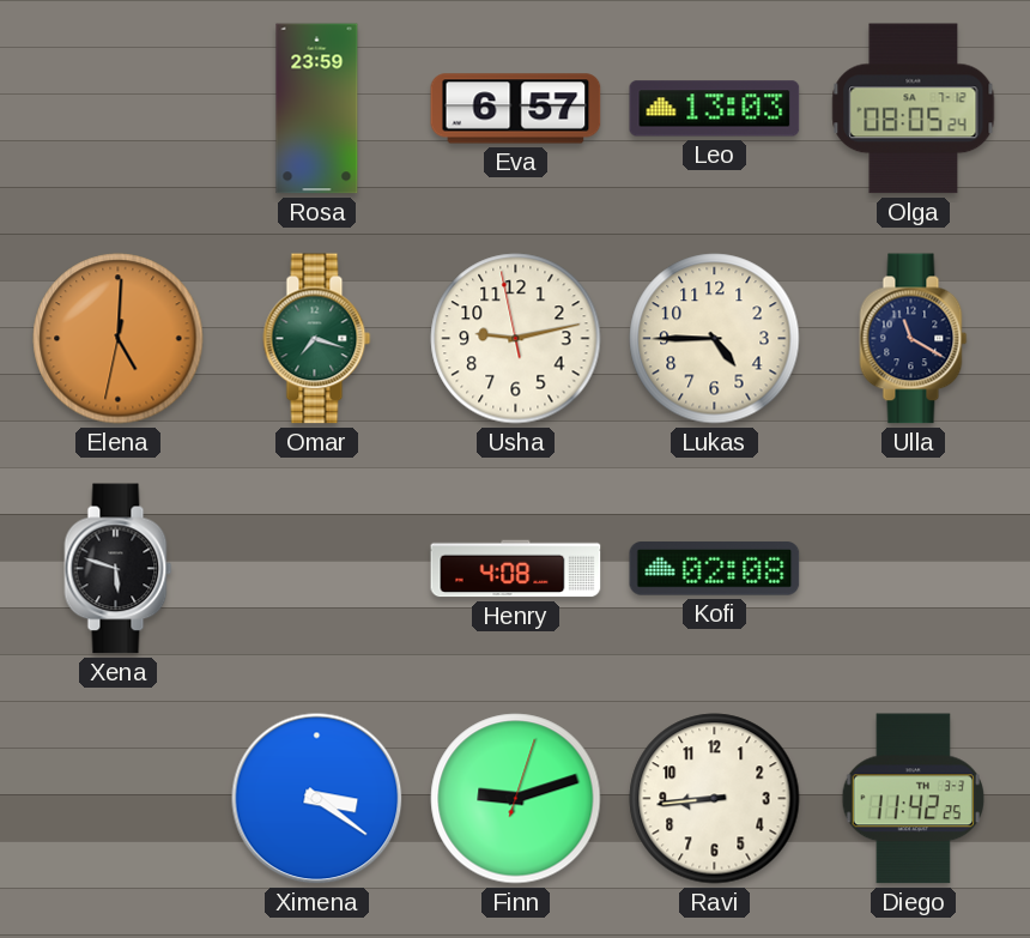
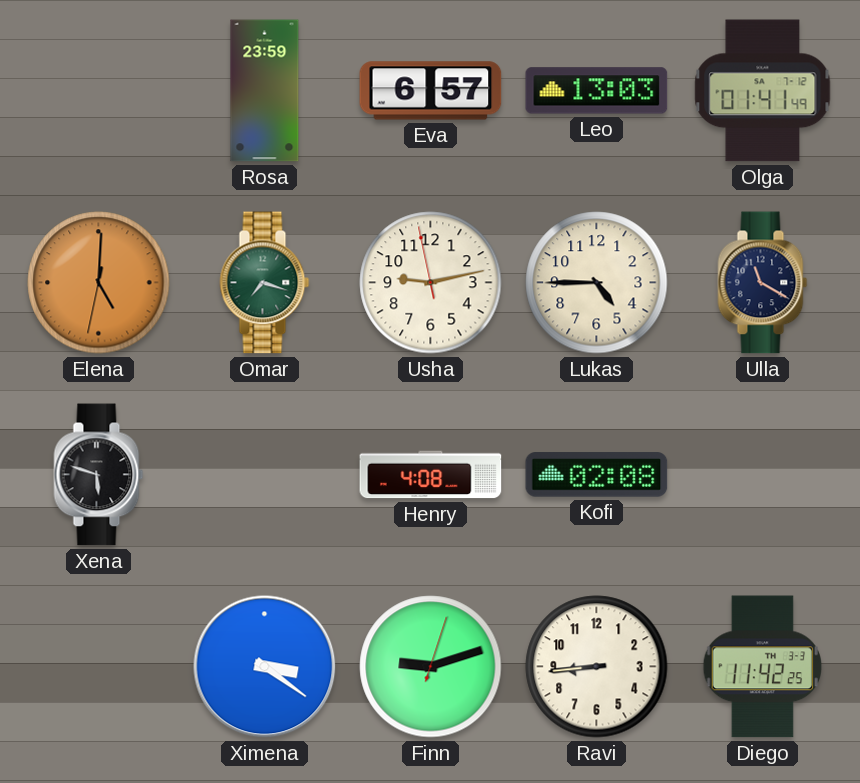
Olga: 08:05 -> 01:41
